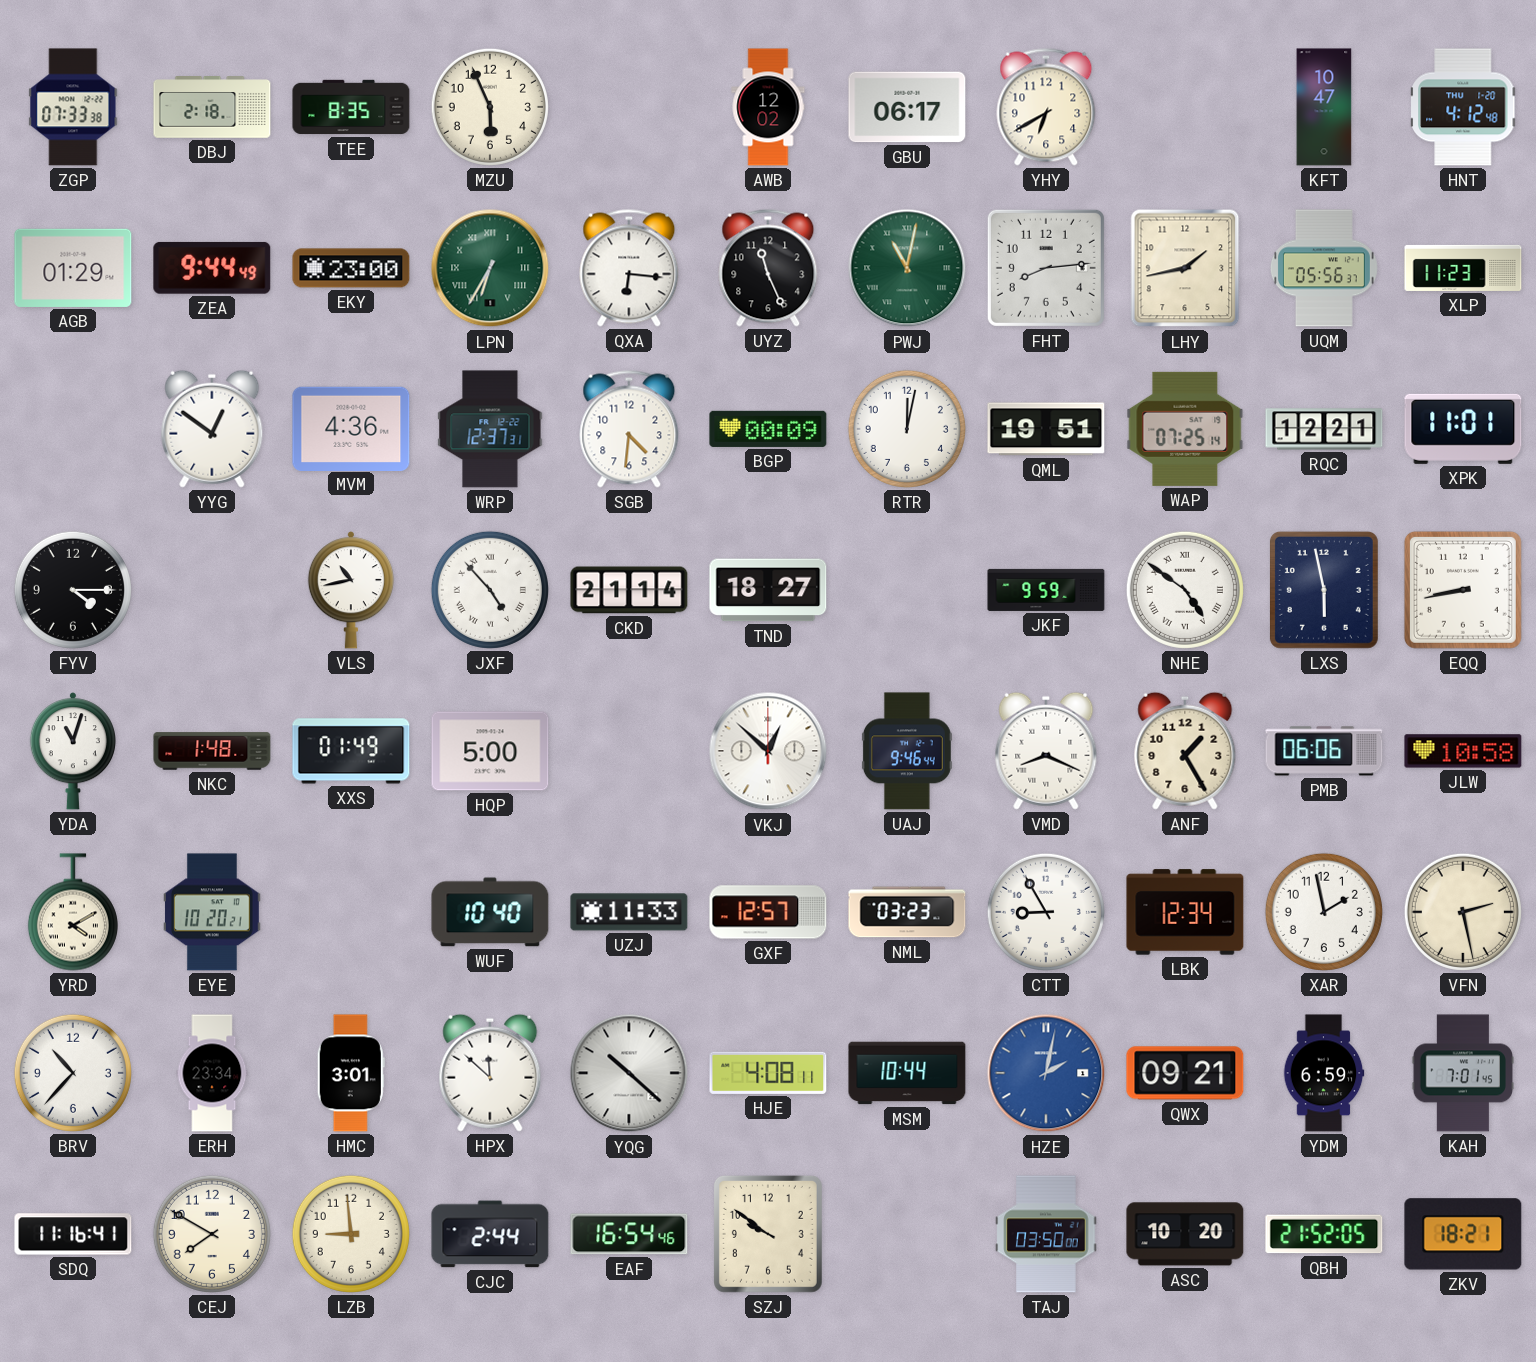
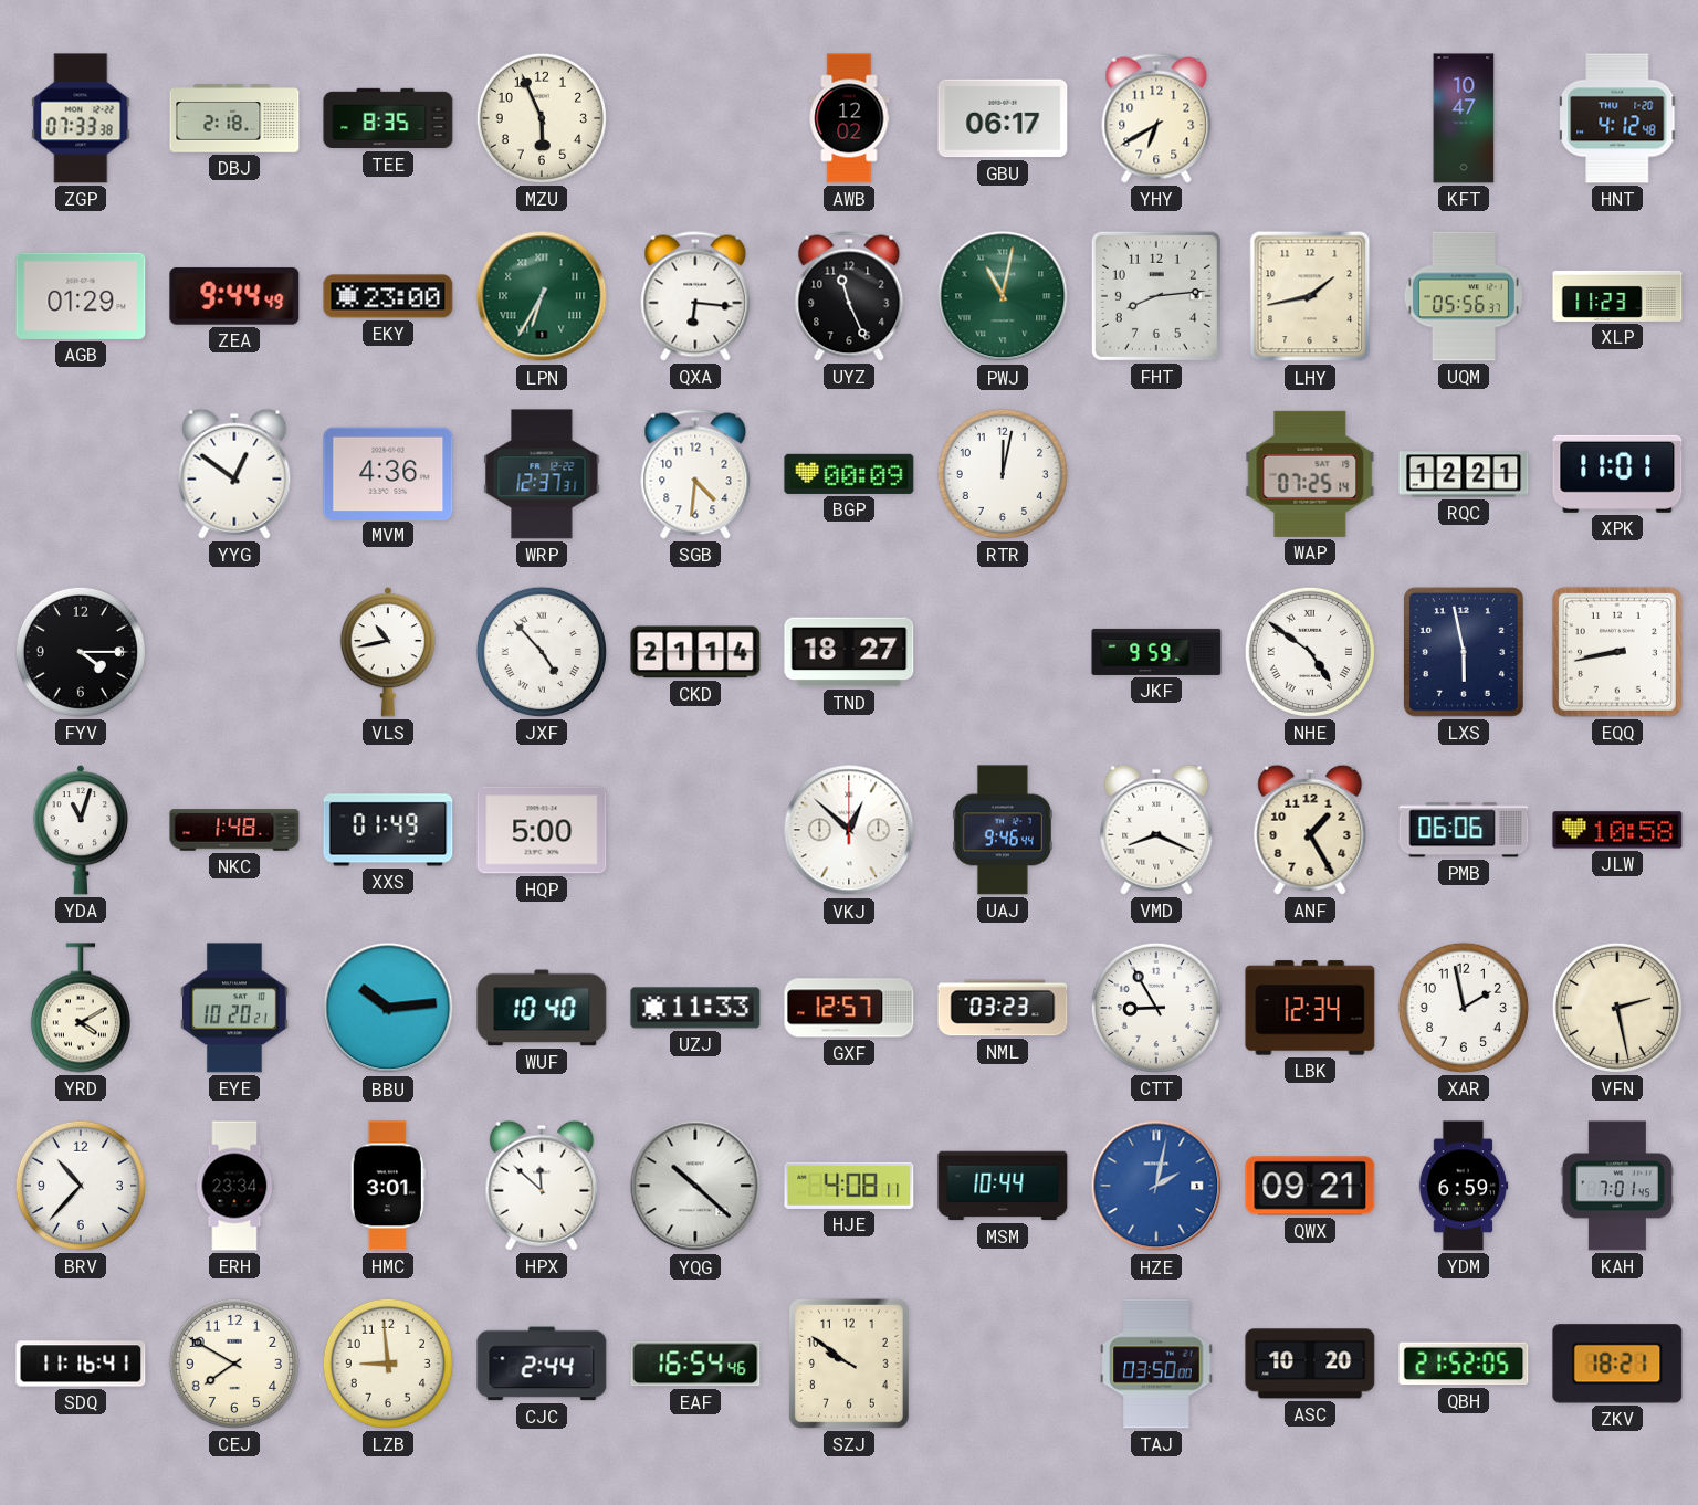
QML: 19:51 -> none
BBU: none -> 10:14
